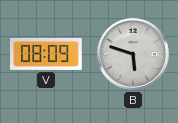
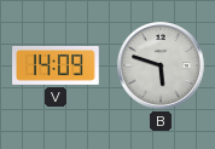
V: 08:09 -> 14:09
